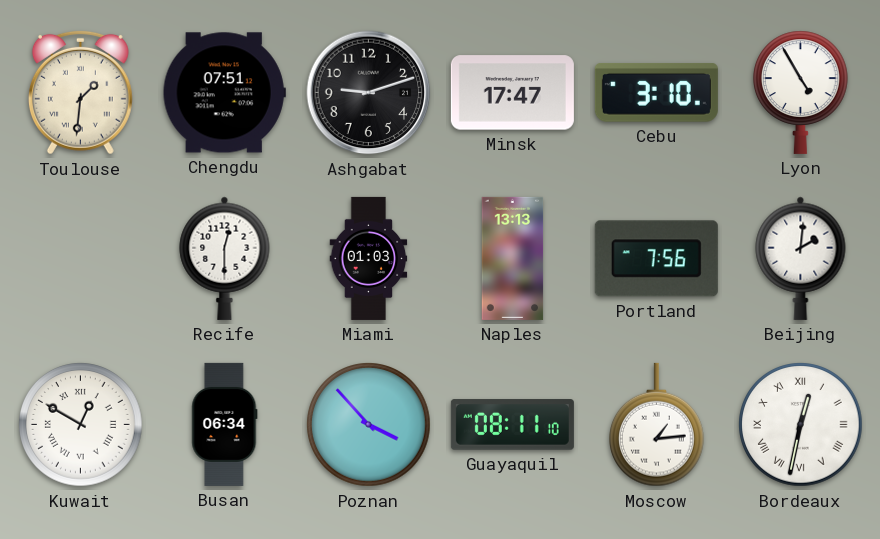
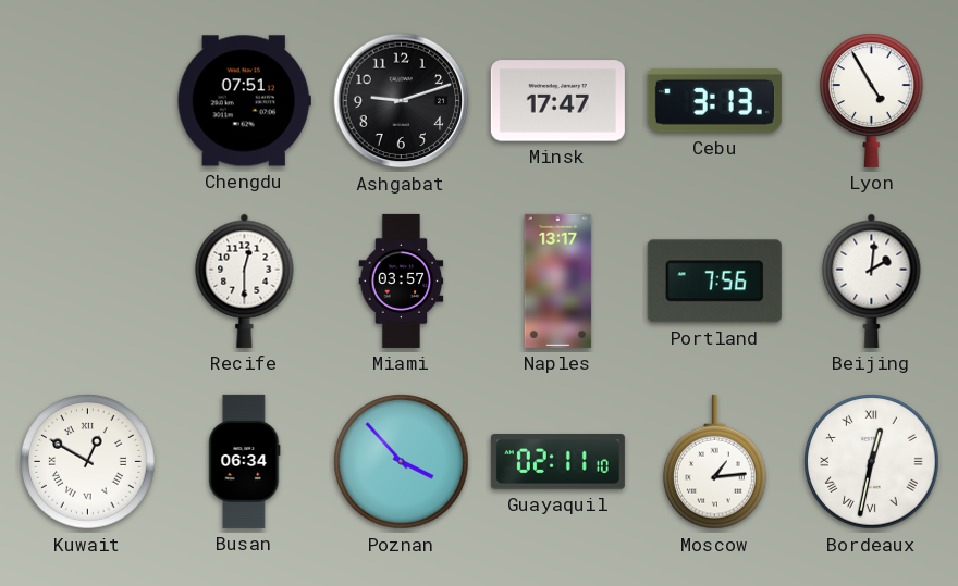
Toulouse: 1:31 -> none
Cebu: 3:10 -> 3:13
Miami: 01:03 -> 03:57
Naples: 13:13 -> 13:17
Guayaquil: 08:11 -> 02:11
